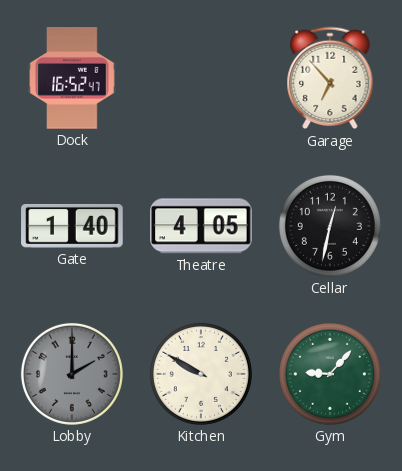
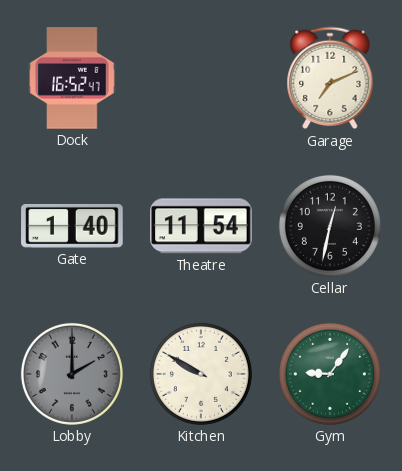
Garage: 6:53 -> 7:11
Theatre: 4:05 -> 11:54
Gym: 9:07 -> 9:06
